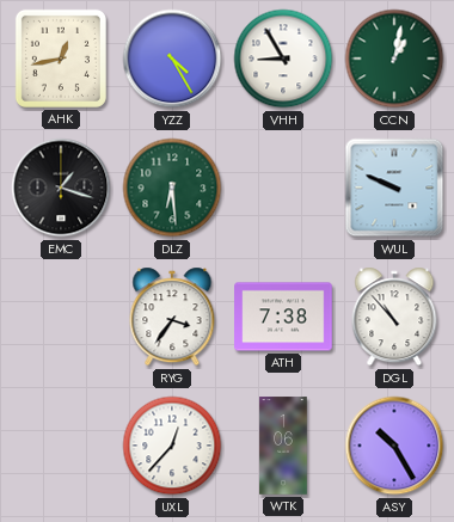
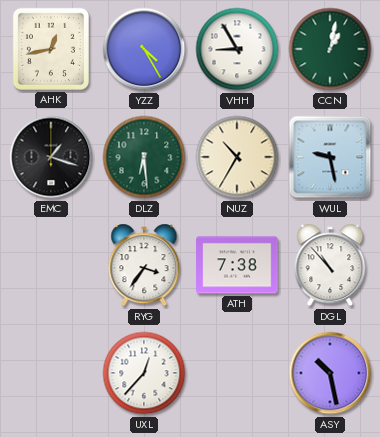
NUZ: none -> 10:35
WUL: 9:49 -> 9:28
WTK: 1:06 -> none
ASY: 10:25 -> 10:28
